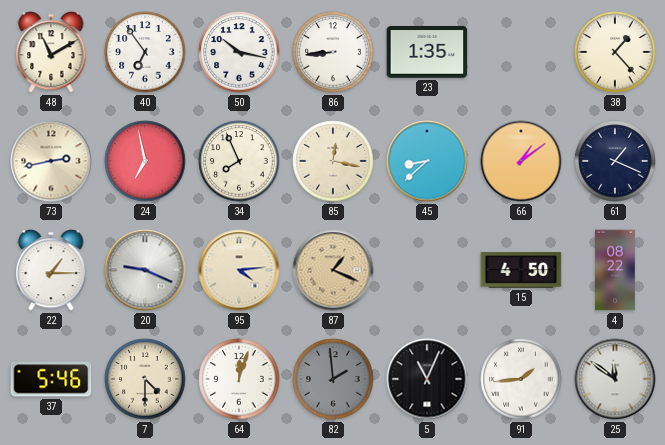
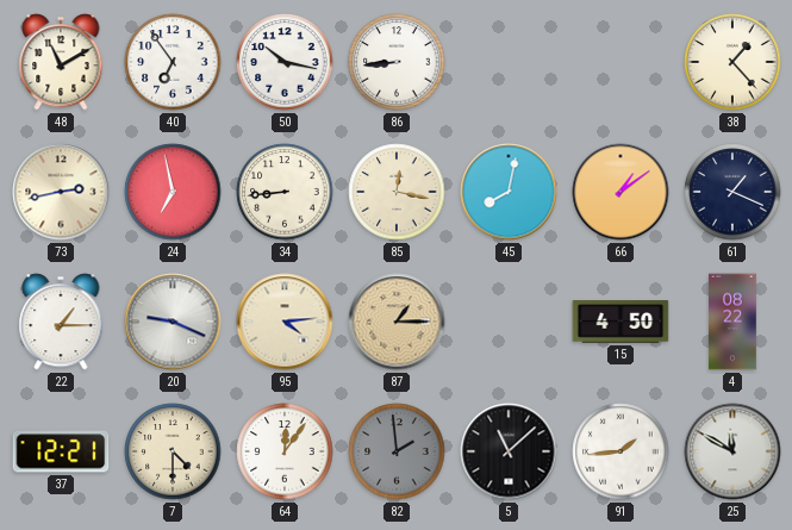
23: 1:35 -> none
34: 7:56 -> 8:44
45: 8:38 -> 8:02
87: 1:19 -> 1:15
37: 5:46 -> 12:21
64: 12:03 -> 12:06
5: 11:04 -> 11:08
25: 11:51 -> 11:50
